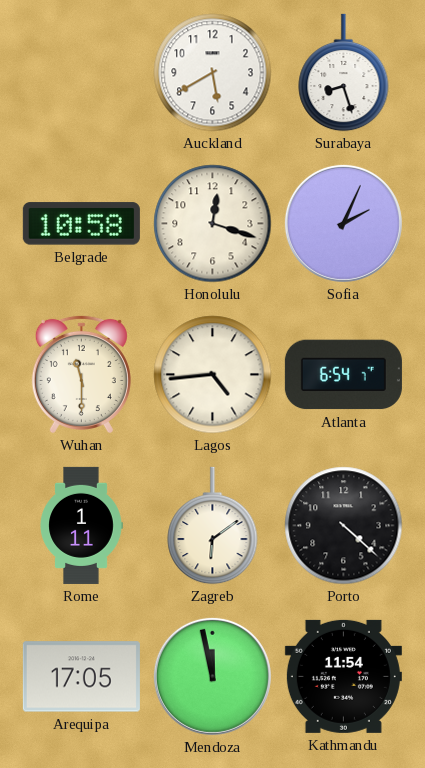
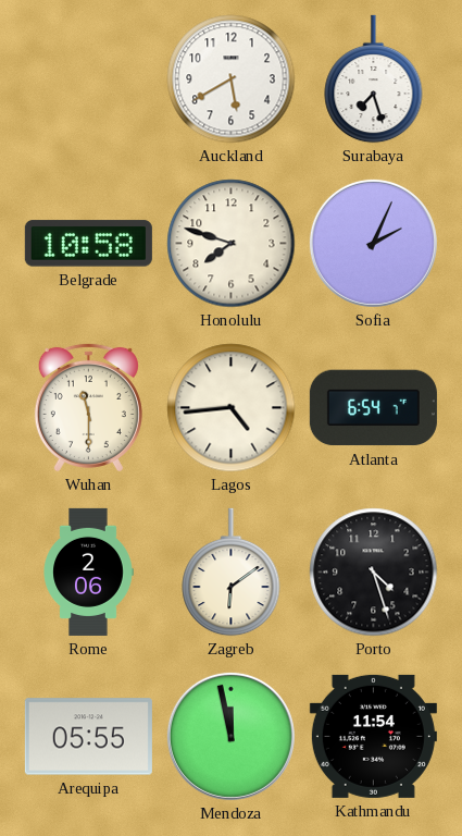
Surabaya: 8:27 -> 7:27
Honolulu: 12:18 -> 7:48
Rome: 1:11 -> 2:06
Porto: 4:22 -> 4:27
Arequipa: 17:05 -> 05:55
